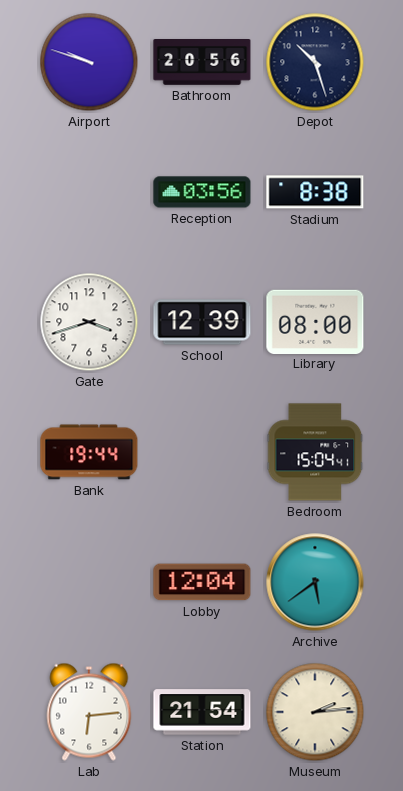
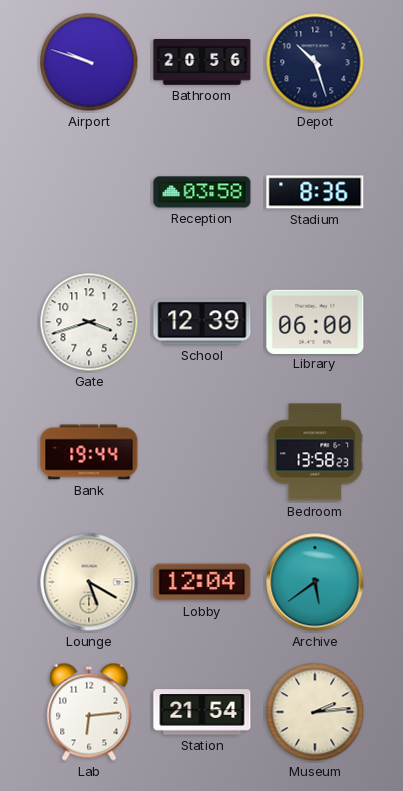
Reception: 03:56 -> 03:58
Stadium: 8:38 -> 8:36
Library: 08:00 -> 06:00
Bedroom: 15:04 -> 13:58
Lounge: none -> 5:20
